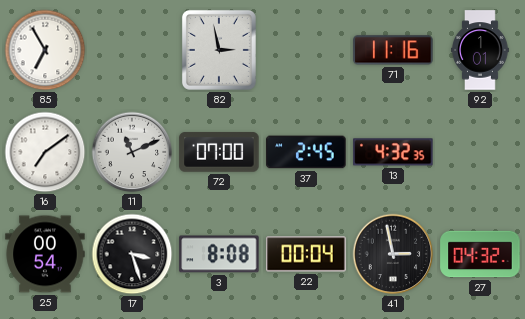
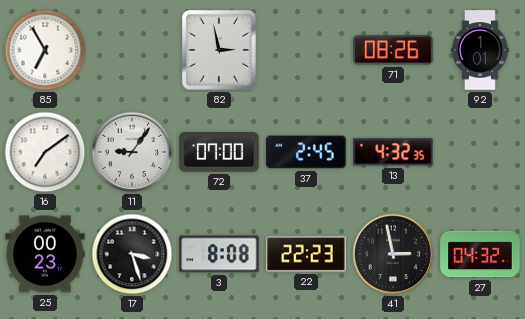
71: 11:16 -> 08:26
11: 11:11 -> 9:06
25: 00:54 -> 00:23
22: 00:04 -> 22:23
